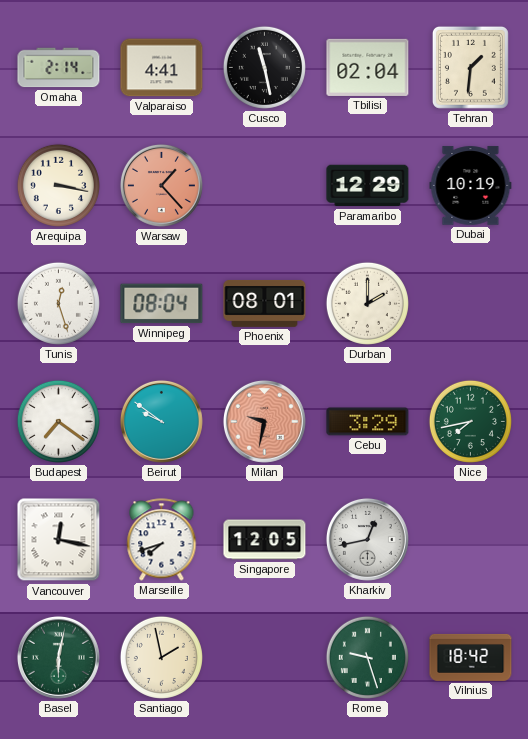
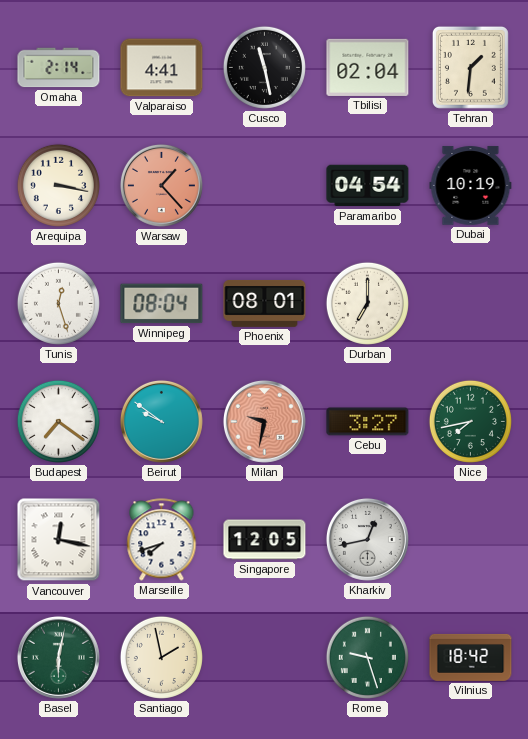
Paramaribo: 12:29 -> 04:54
Durban: 2:00 -> 7:00
Cebu: 3:29 -> 3:27
